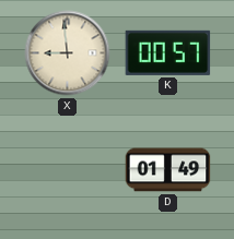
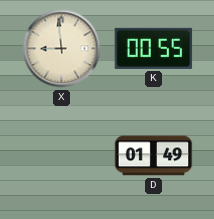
K: 00:57 -> 00:55
